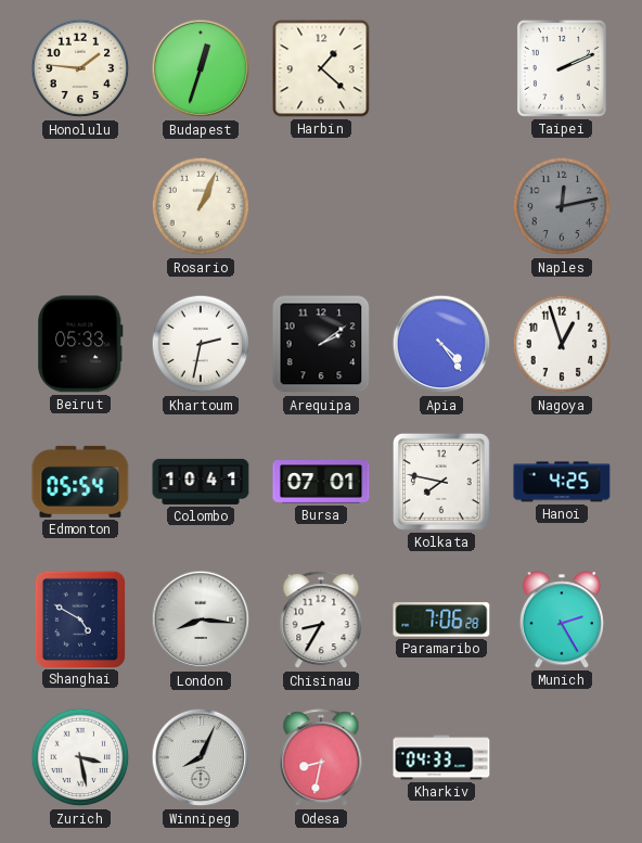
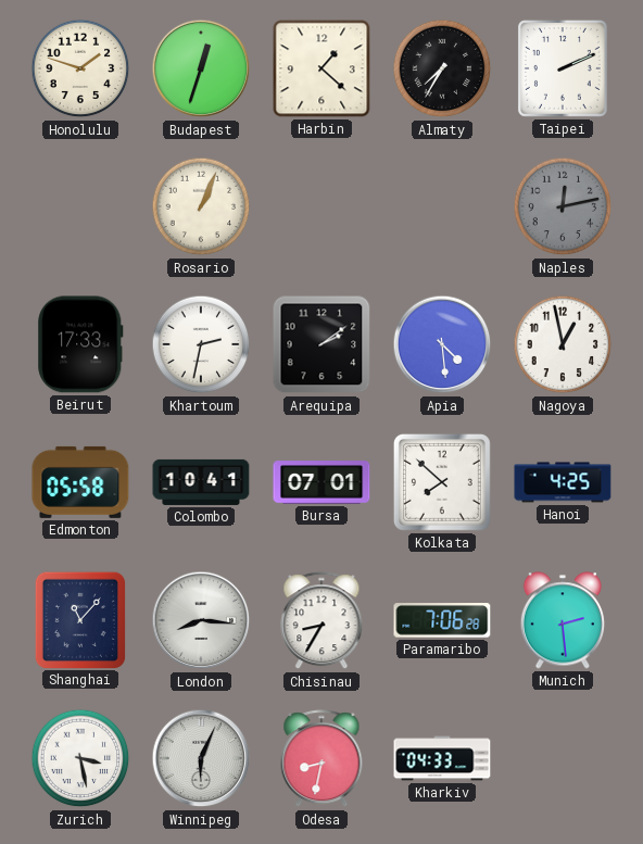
Honolulu: 1:46 -> 1:48
Almaty: none -> 7:35
Beirut: 05:33 -> 17:33
Apia: 4:24 -> 4:29
Nagoya: 12:57 -> 12:58
Edmonton: 05:54 -> 05:58
Kolkata: 7:47 -> 7:52
Shanghai: 4:50 -> 11:07
Munich: 2:25 -> 2:29
Winnipeg: 8:04 -> 6:04
